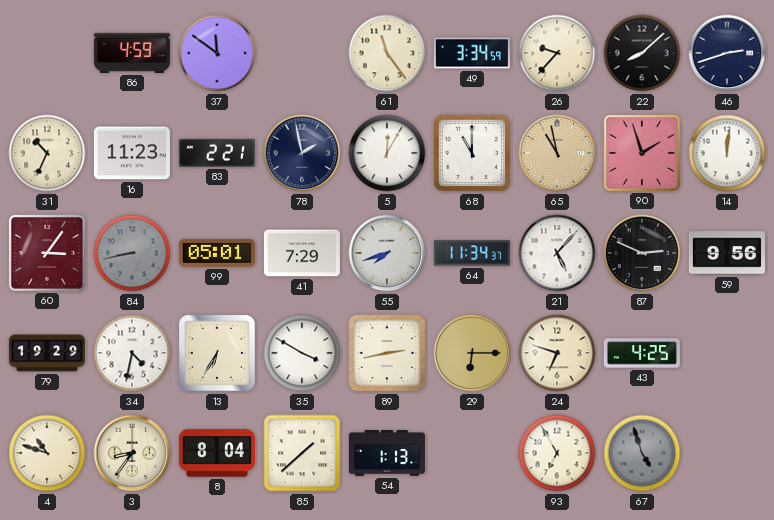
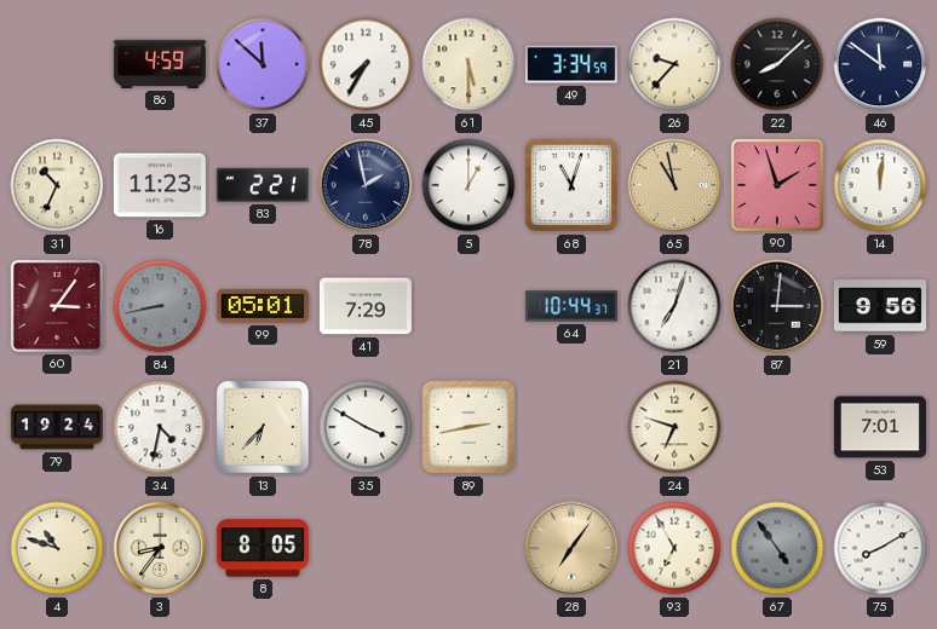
37: 11:51 -> 11:52
45: none -> 7:35
61: 11:24 -> 5:30
46: 2:42 -> 11:51
5: 12:05 -> 1:00
68: 11:00 -> 11:03
55: 7:42 -> none
64: 11:34 -> 10:44
21: 5:07 -> 7:03
87: 2:49 -> 3:01
79: 19:29 -> 19:24
13: 6:35 -> 6:37
29: 6:15 -> none
43: 4:25 -> none
53: none -> 7:01
8: 8:04 -> 8:05
85: 1:38 -> none
54: 1:13 -> none
28: none -> 7:06
67: 4:57 -> 4:54
75: none -> 8:10
